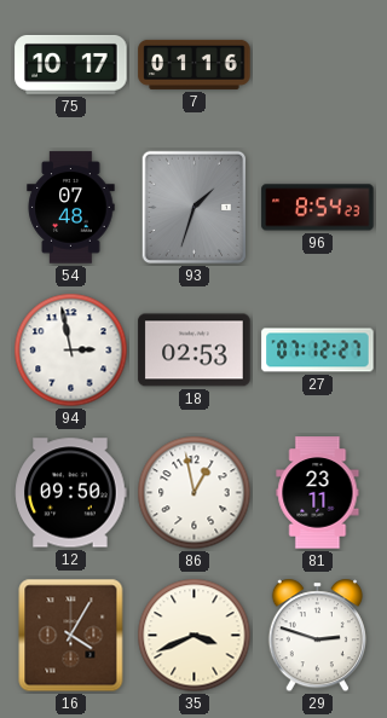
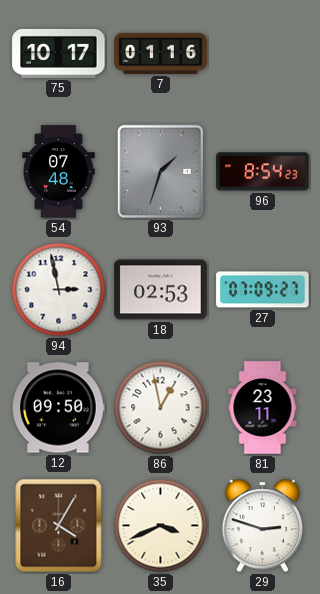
27: 07:12 -> 07:09
